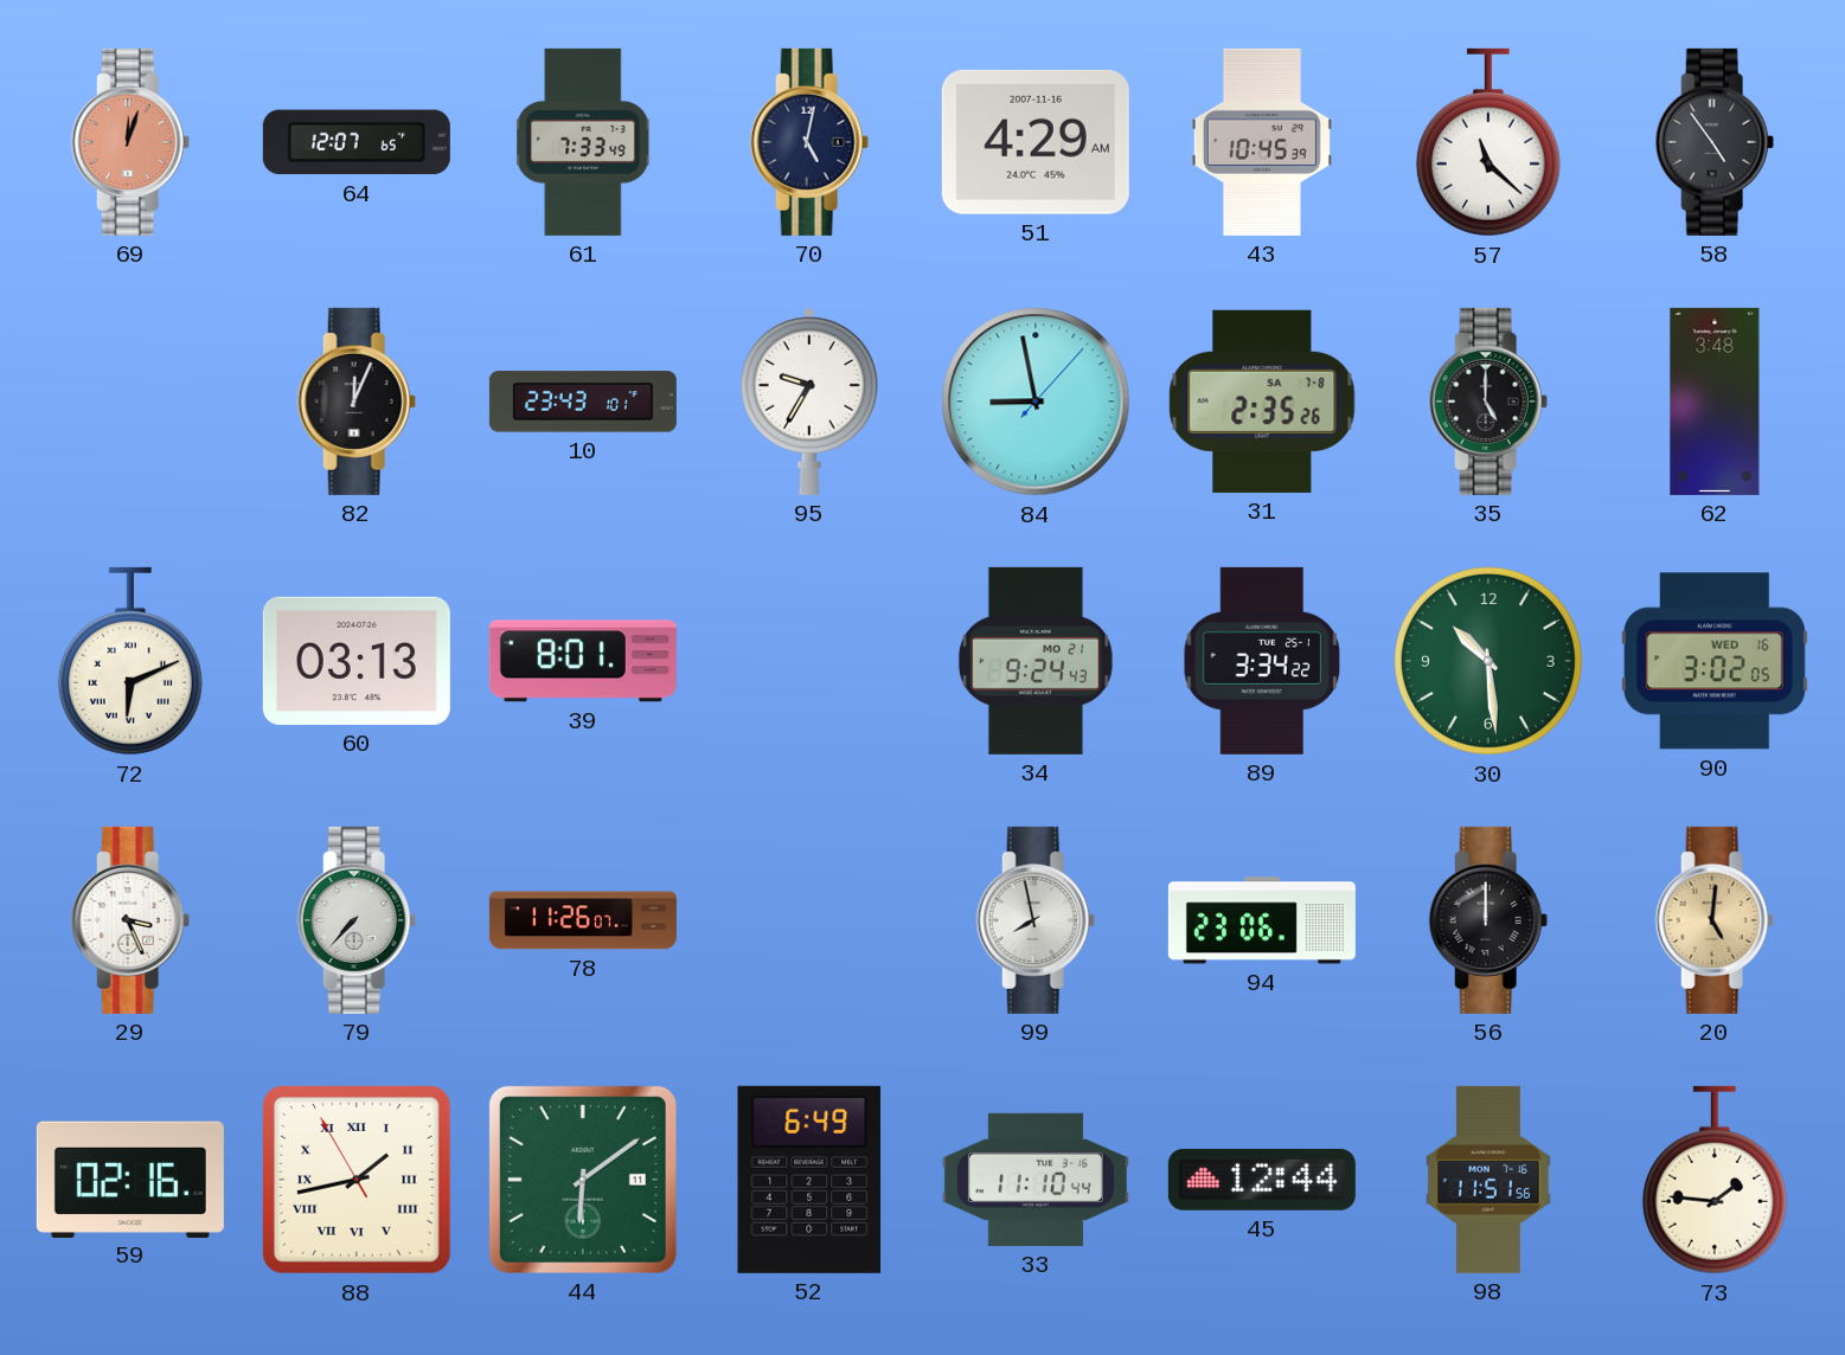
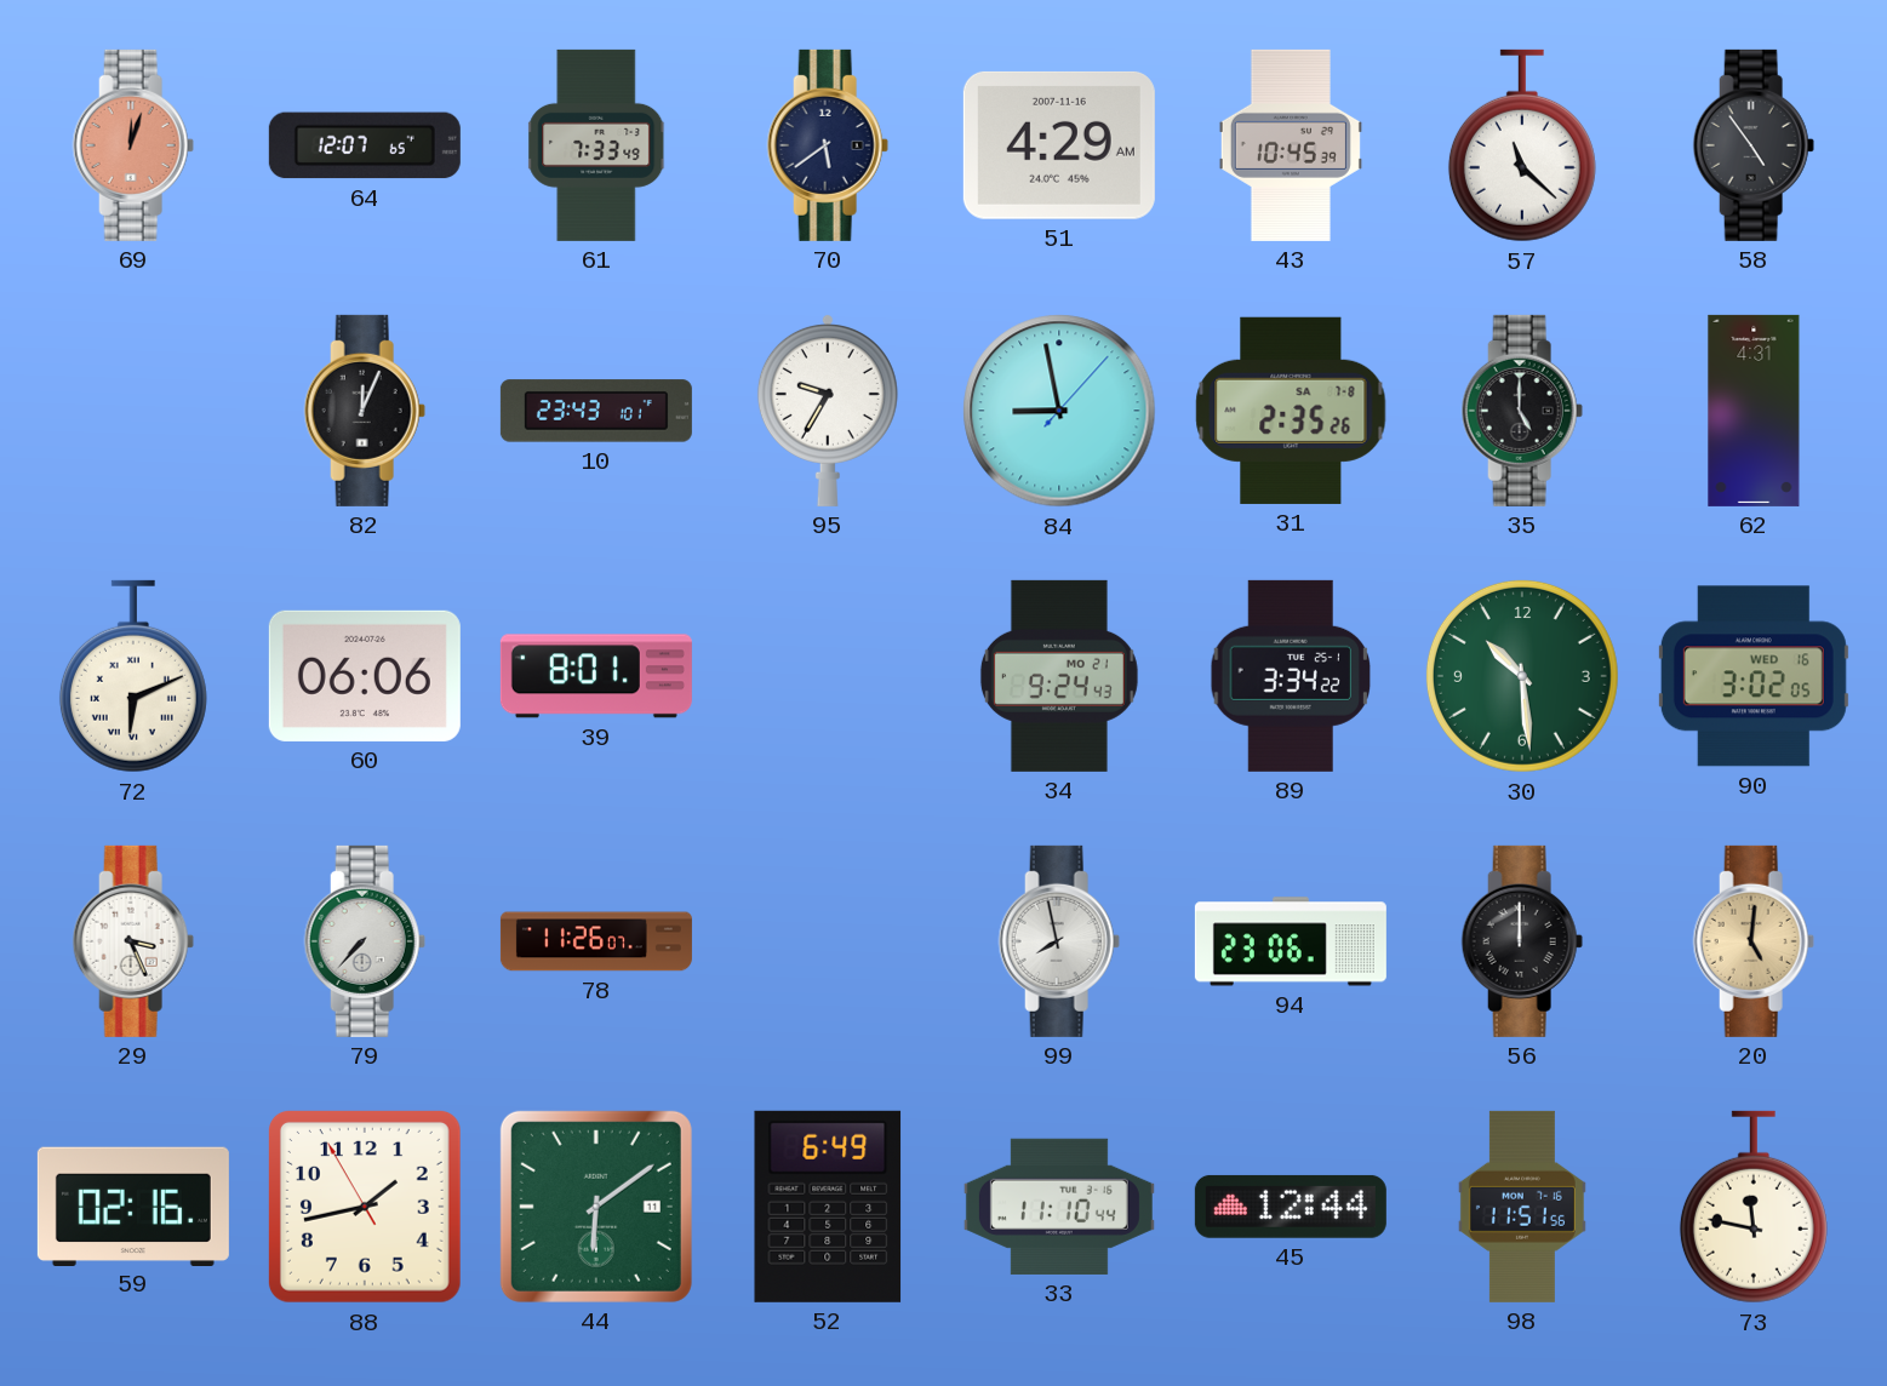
70: 5:02 -> 5:39
62: 3:48 -> 4:31
60: 03:13 -> 06:06
88 numerals: Roman -> Arabic
73: 1:46 -> 11:47
